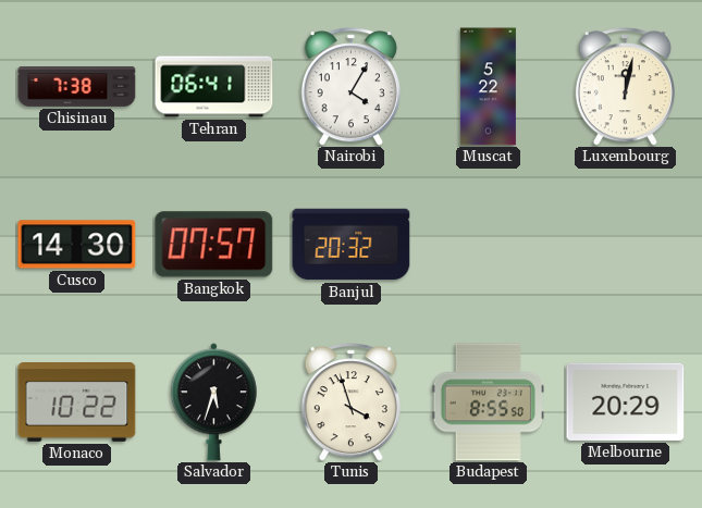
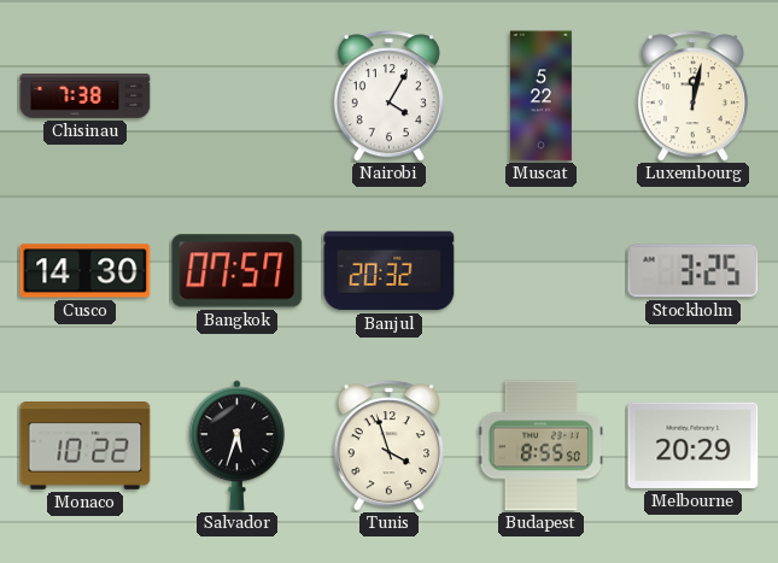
Tehran: 06:41 -> none
Stockholm: none -> 3:25
